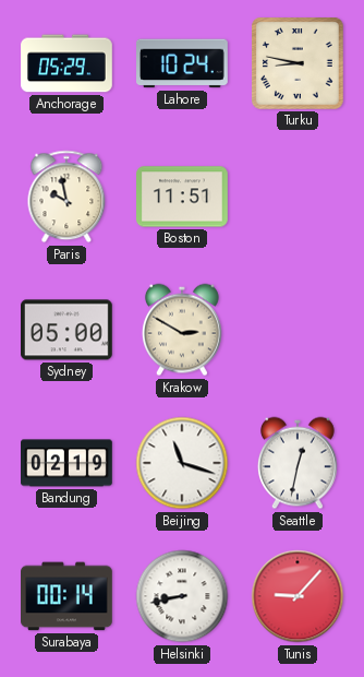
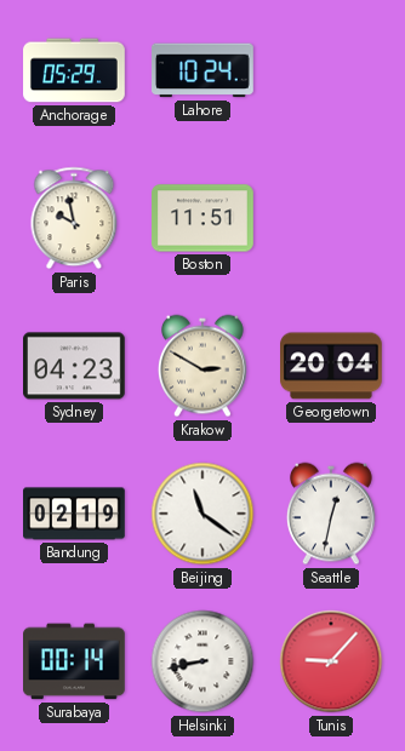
Turku: 8:47 -> none
Sydney: 05:00 -> 04:23
Georgetown: none -> 20:04
Beijing: 11:18 -> 11:21
